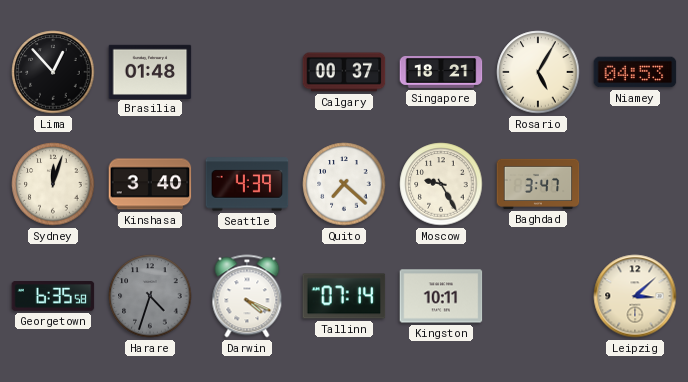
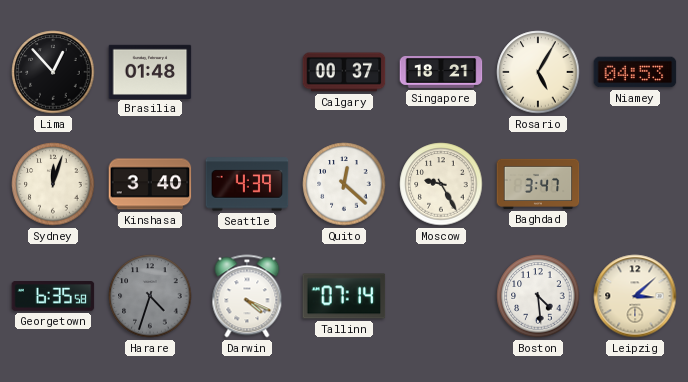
Quito: 7:22 -> 12:22
Kingston: 10:11 -> none
Boston: none -> 4:29
